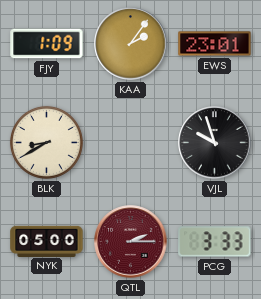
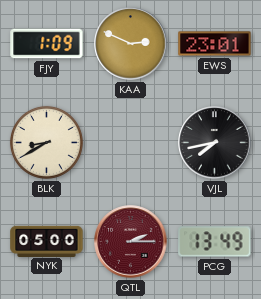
KAA: 2:06 -> 2:49
VJL: 9:57 -> 7:43
PCG: 3:33 -> 13:49
